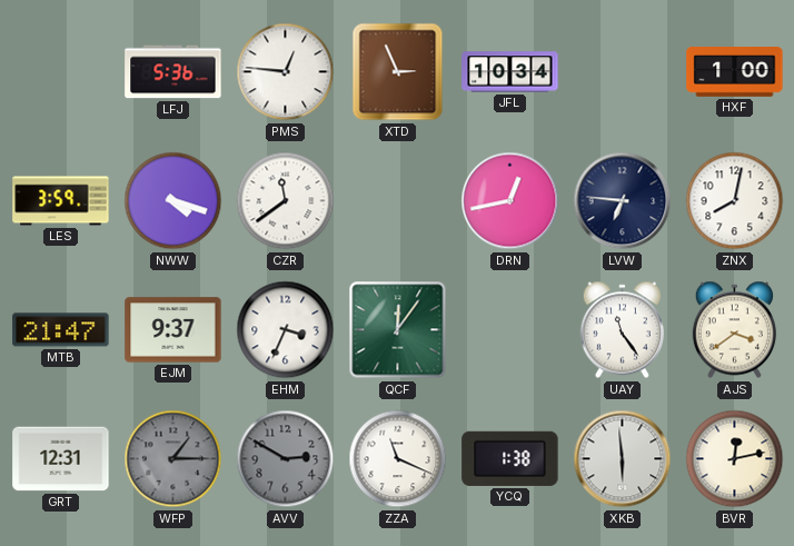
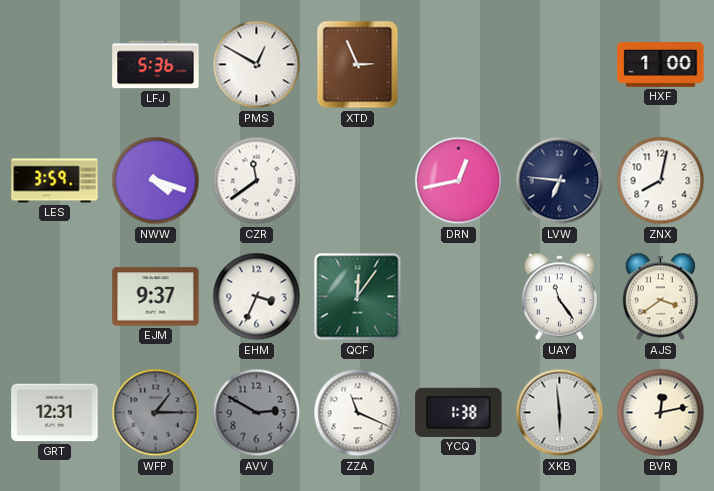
PMS: 12:46 -> 12:50
JFL: 10:34 -> none
MTB: 21:47 -> none
